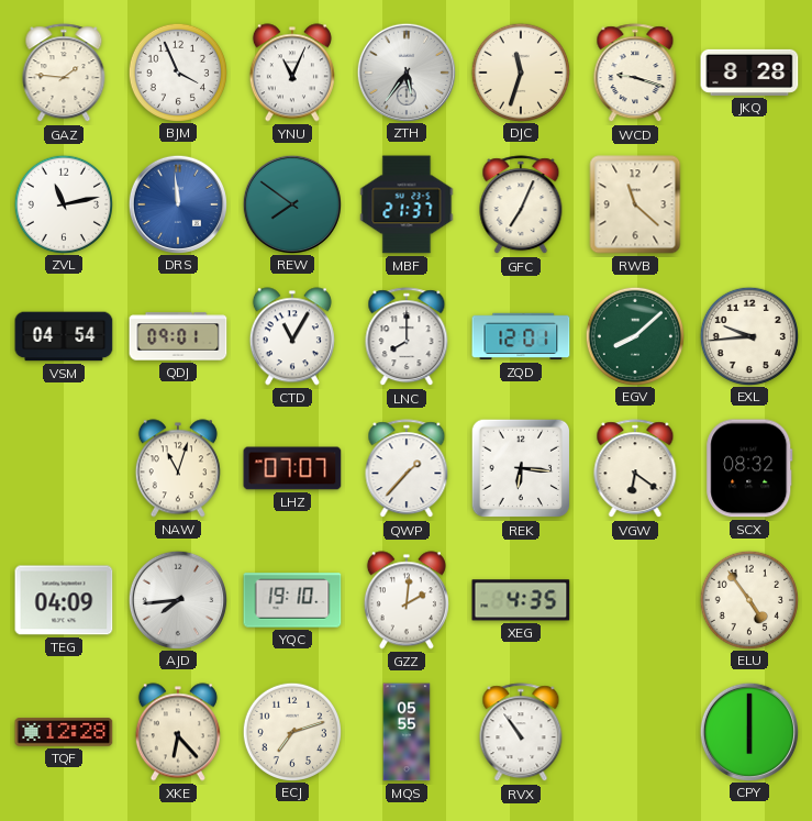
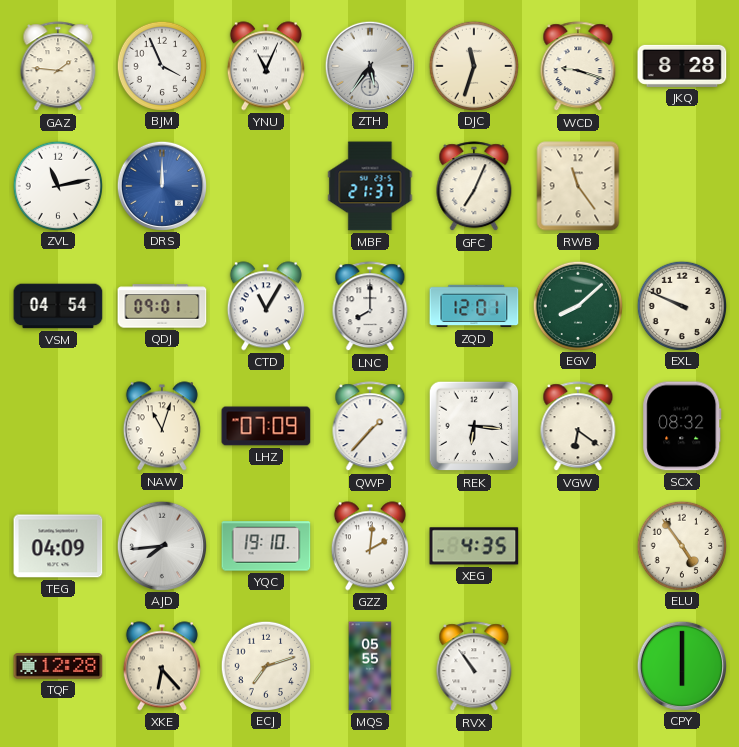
DRS: 11:59 -> 12:00
REW: 7:51 -> none
RWB: 11:22 -> 11:24
EXL: 9:44 -> 9:49
LHZ: 07:07 -> 07:09
